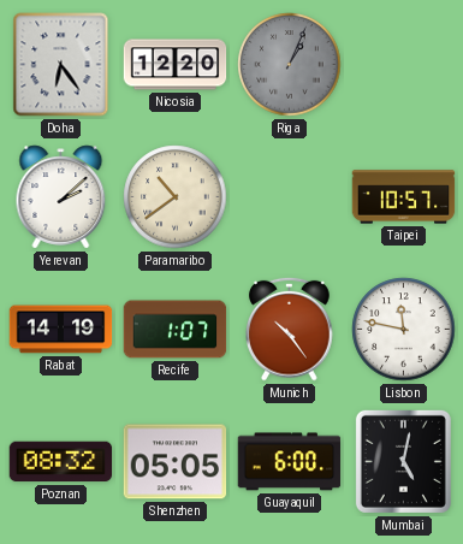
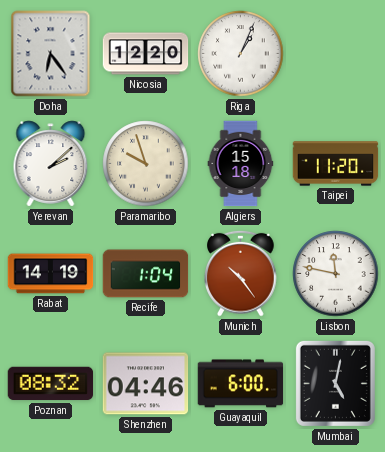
Riga dial: grey -> white
Paramaribo: 10:39 -> 9:57
Algiers: none -> 15:18
Taipei: 10:57 -> 11:20
Recife: 1:07 -> 1:04
Shenzhen: 05:05 -> 04:46
